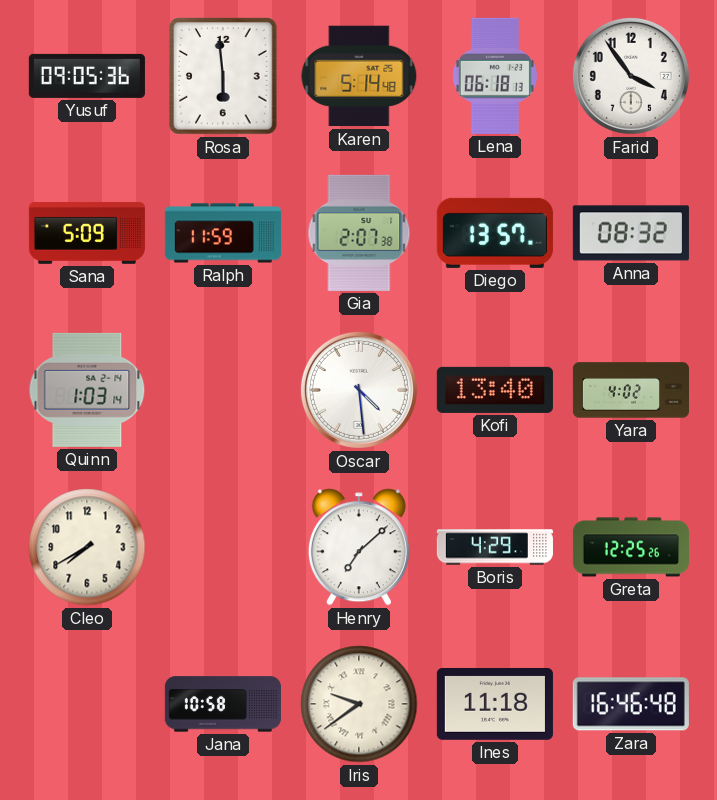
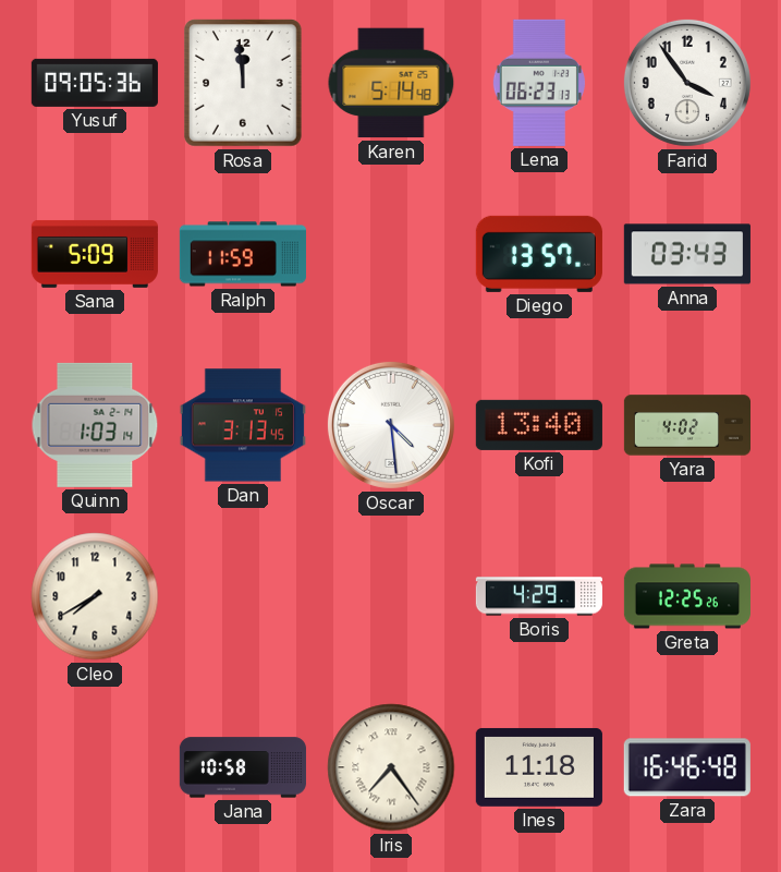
Rosa: 5:59 -> 11:59
Lena: 06:18 -> 06:23
Gia: 2:07 -> none
Anna: 08:32 -> 03:43
Dan: none -> 3:13
Henry: 7:08 -> none
Iris: 9:39 -> 7:24
